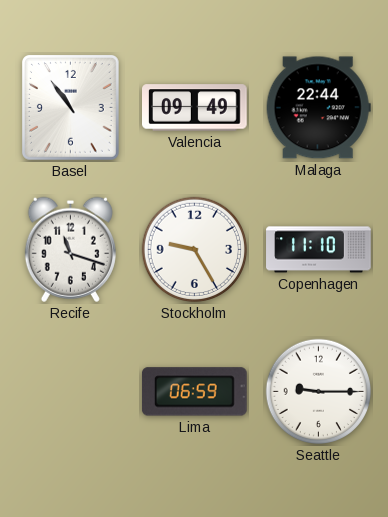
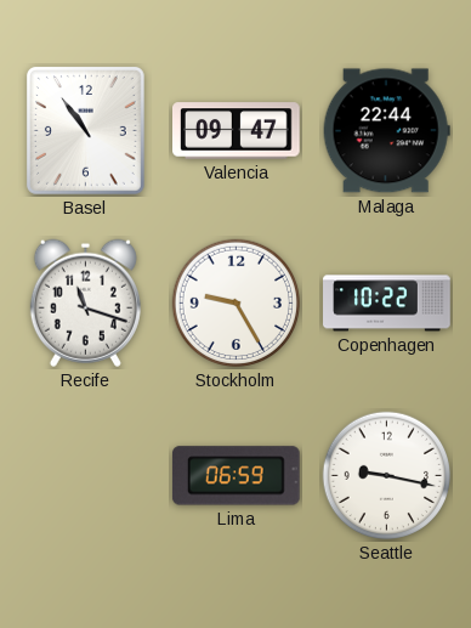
Valencia: 09:49 -> 09:47
Copenhagen: 11:10 -> 10:22
Seattle: 9:15 -> 9:17
